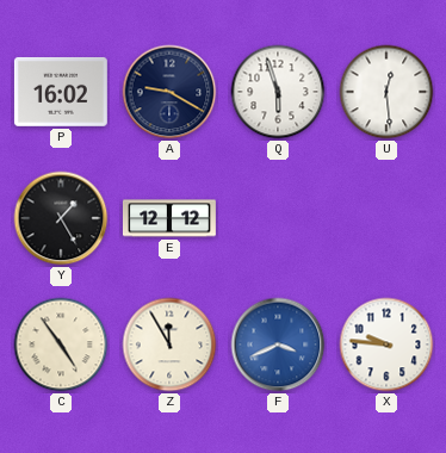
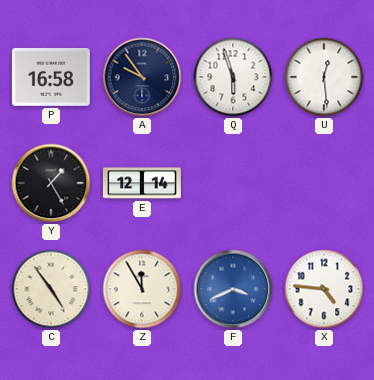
P: 16:02 -> 16:58
A: 9:20 -> 9:54
E: 12:12 -> 12:14
X: 9:46 -> 4:46
